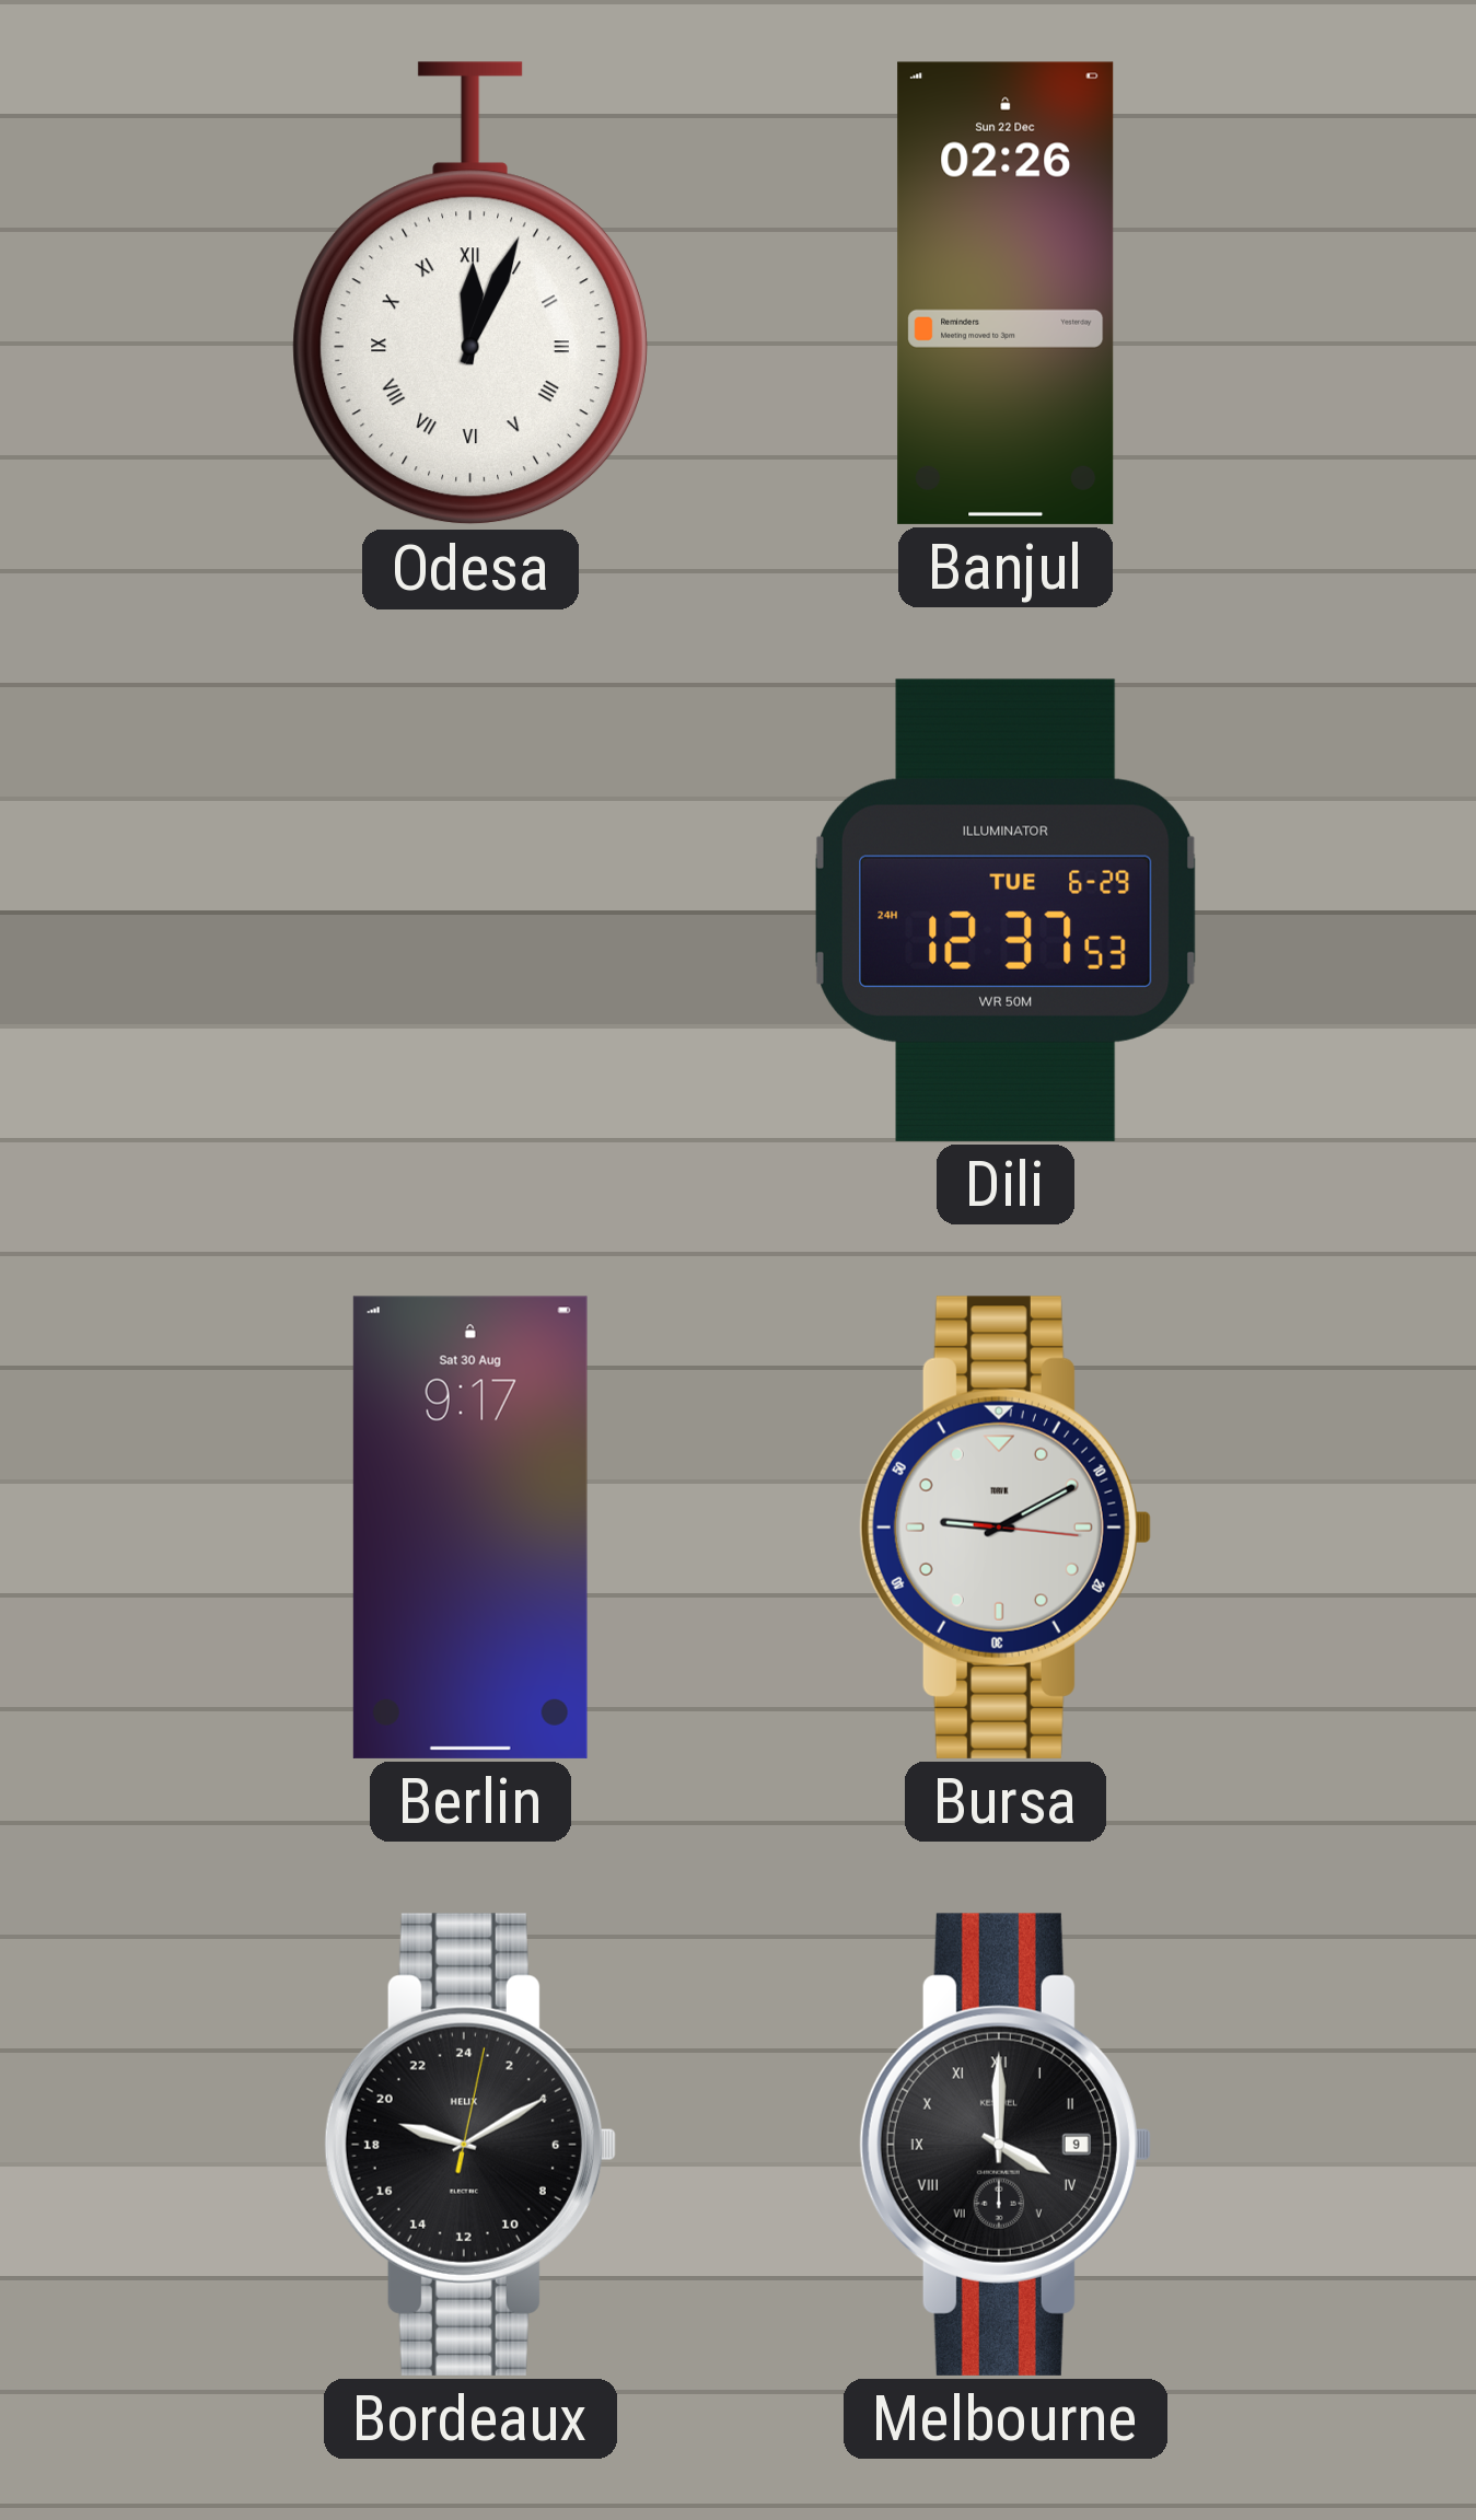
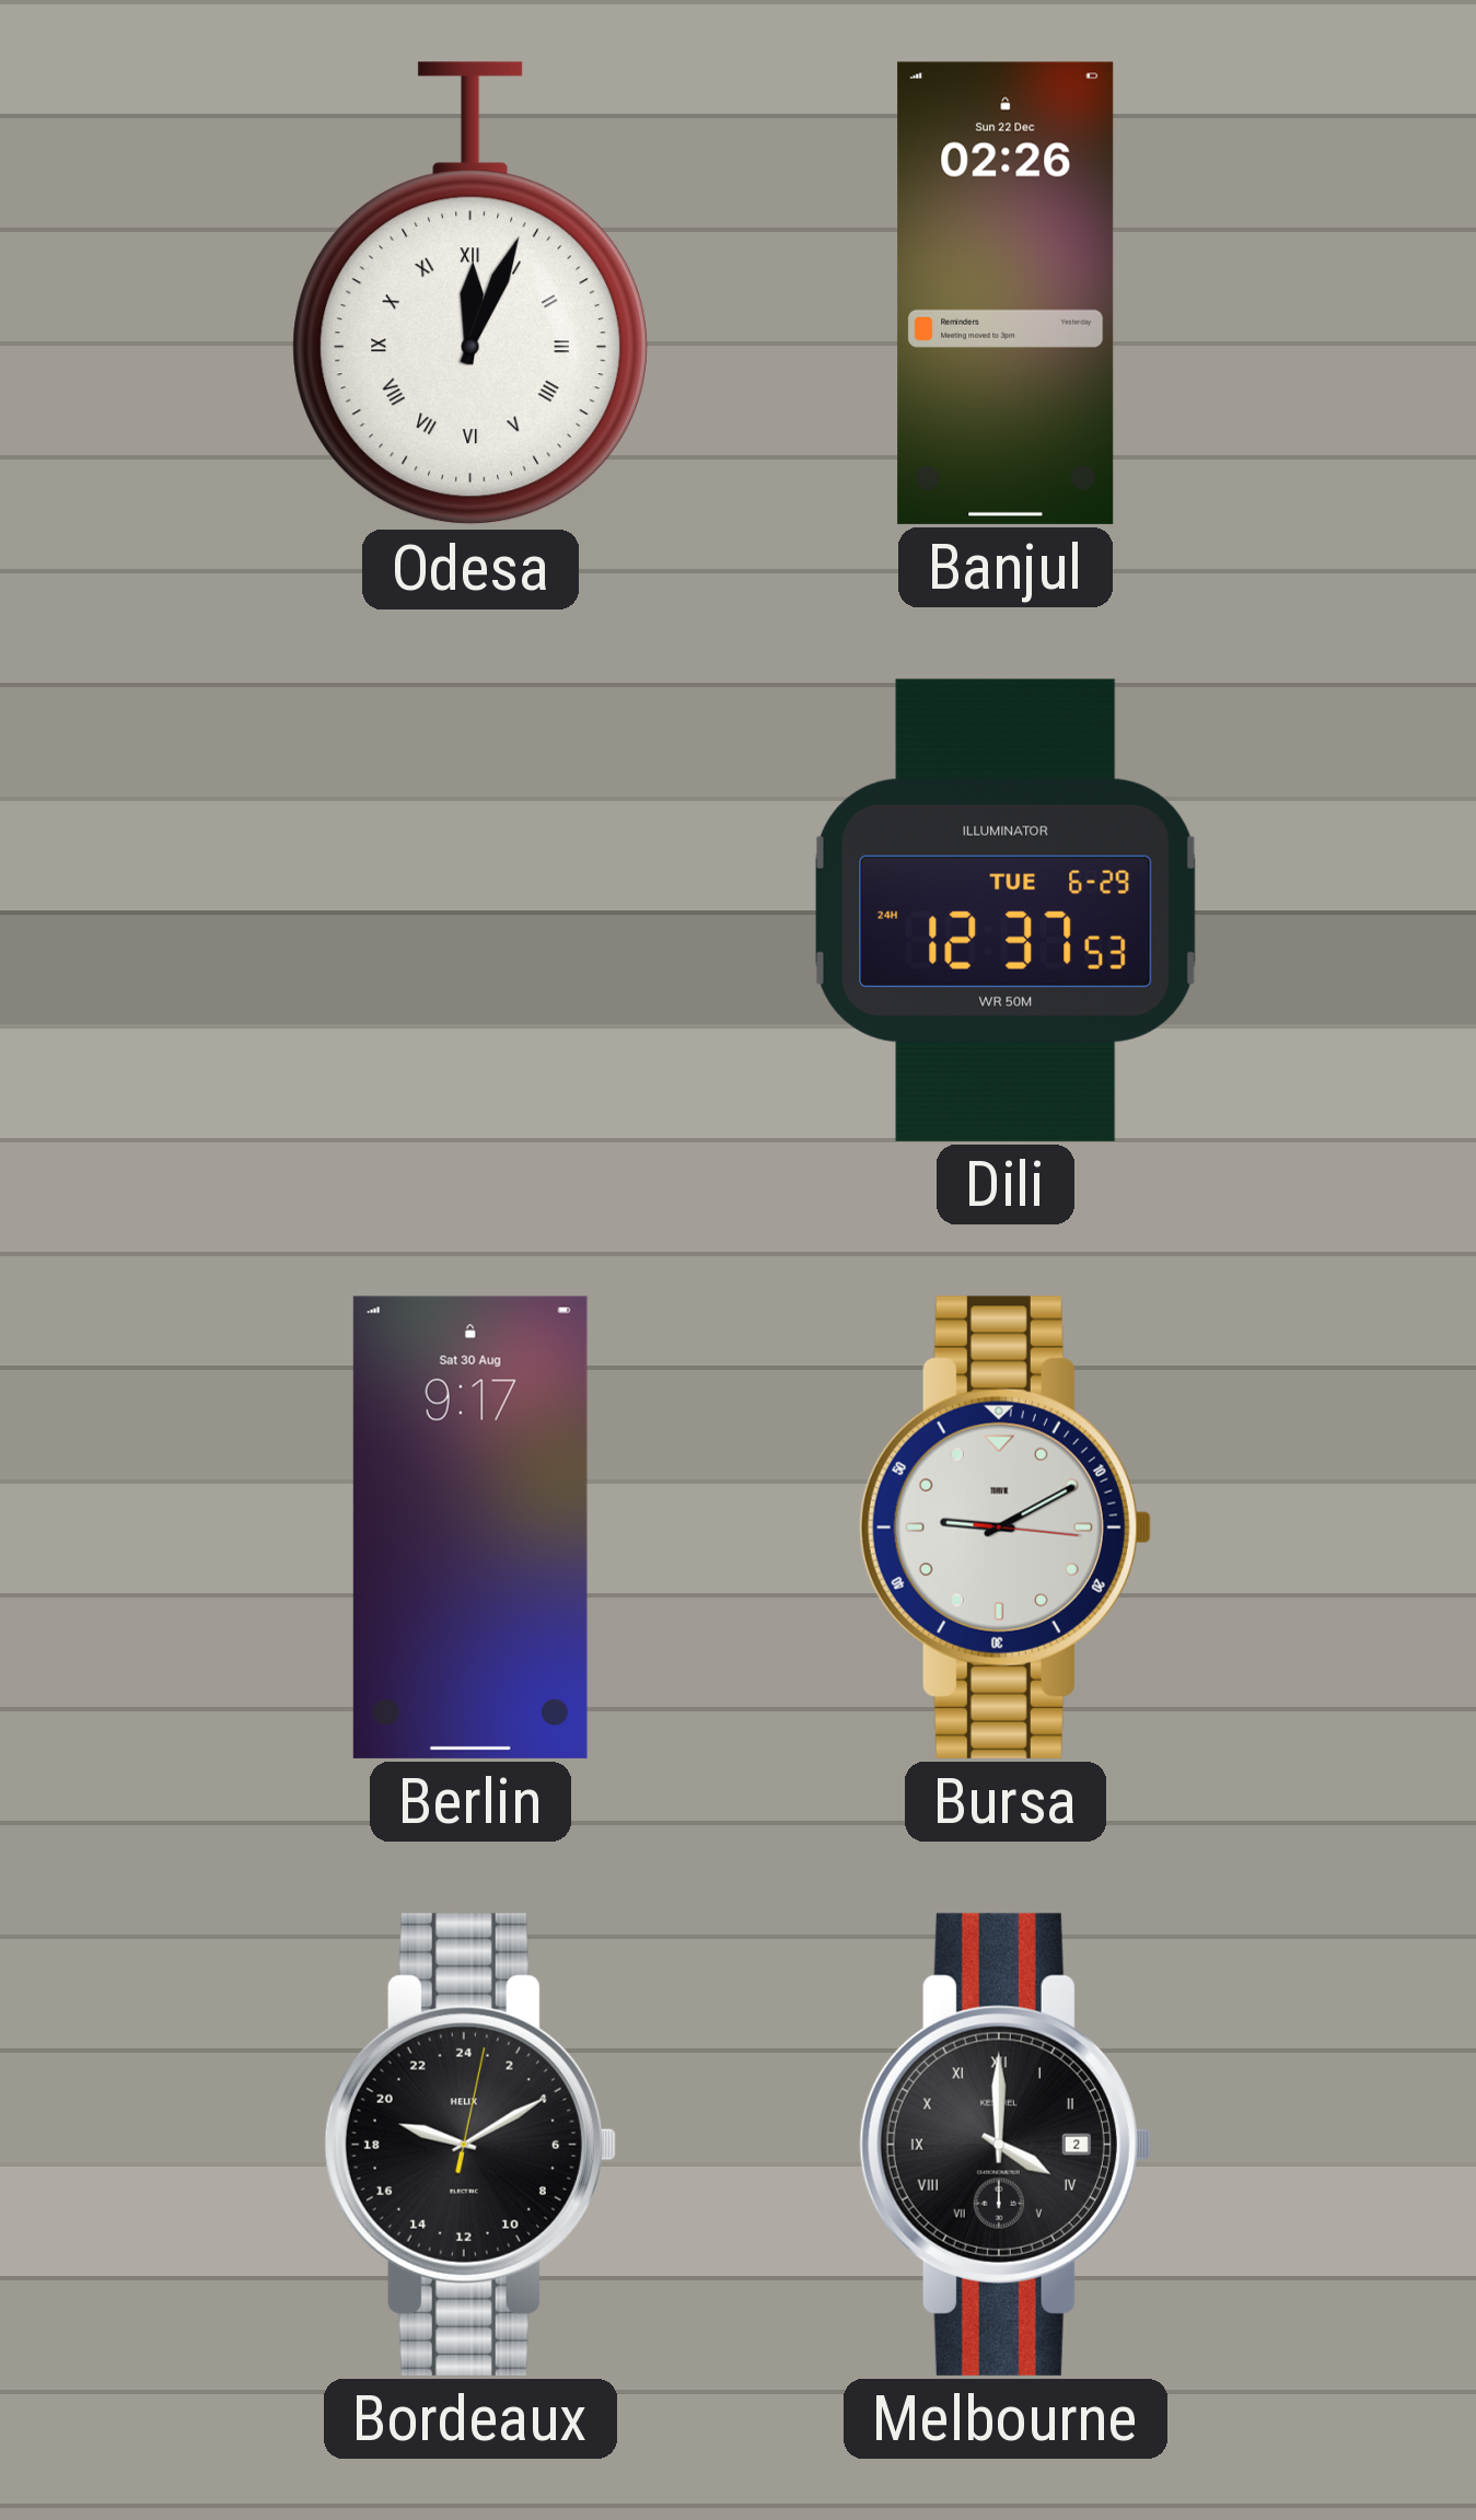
Melbourne date: 9 -> 2
